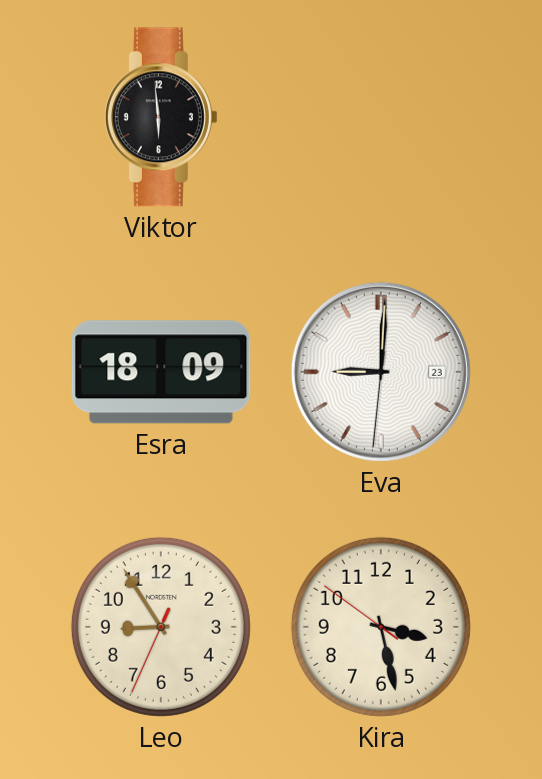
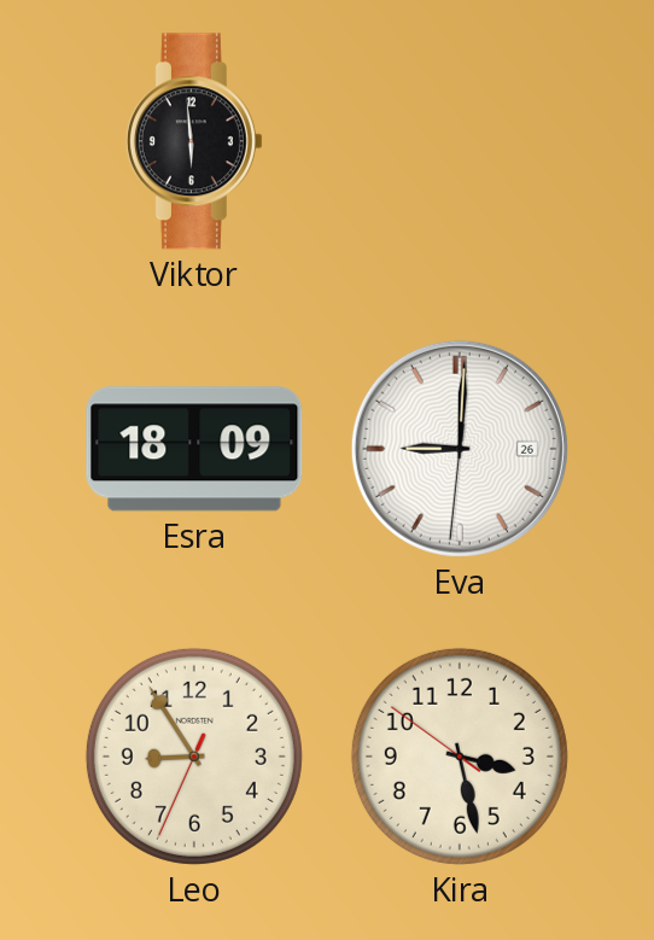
Eva date: 23 -> 26
